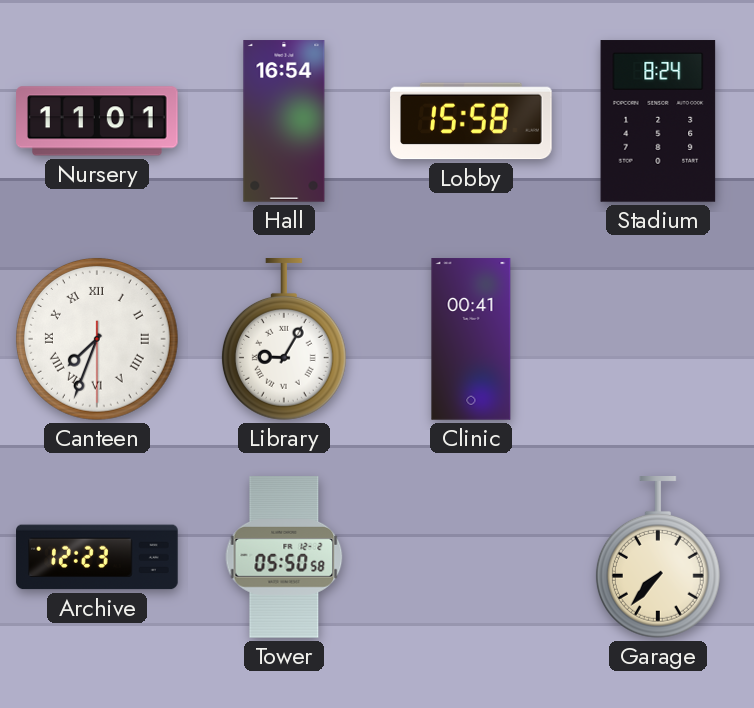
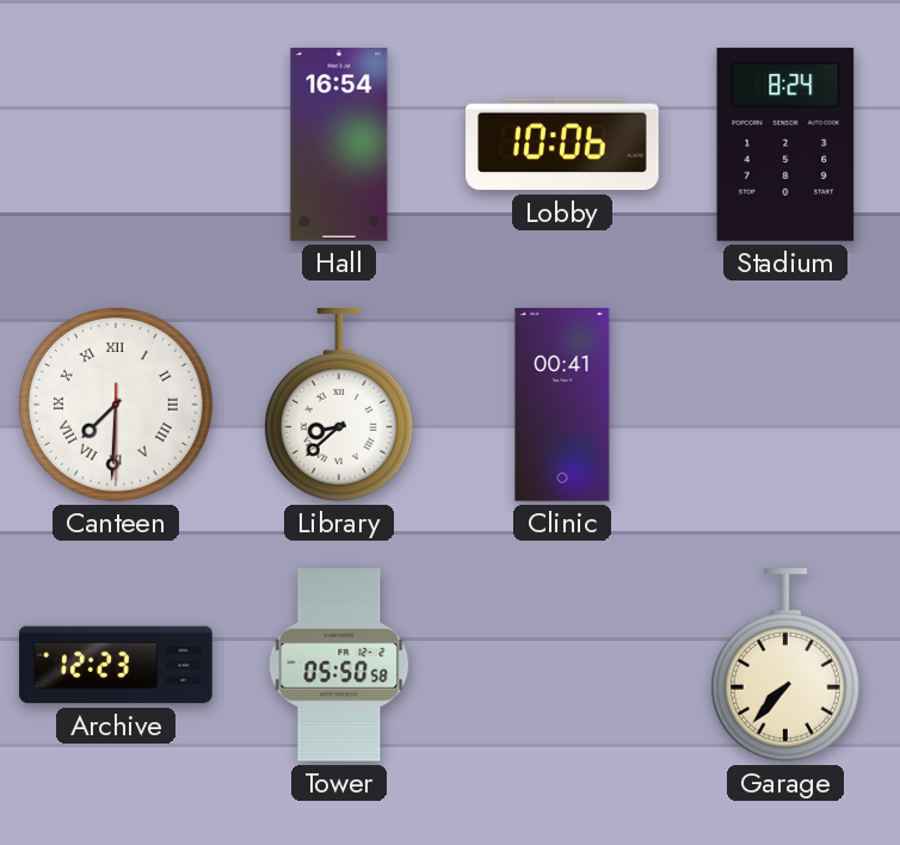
Nursery: 11:01 -> none
Lobby: 15:58 -> 10:06
Canteen: 7:33 -> 7:30
Library: 9:05 -> 8:38
